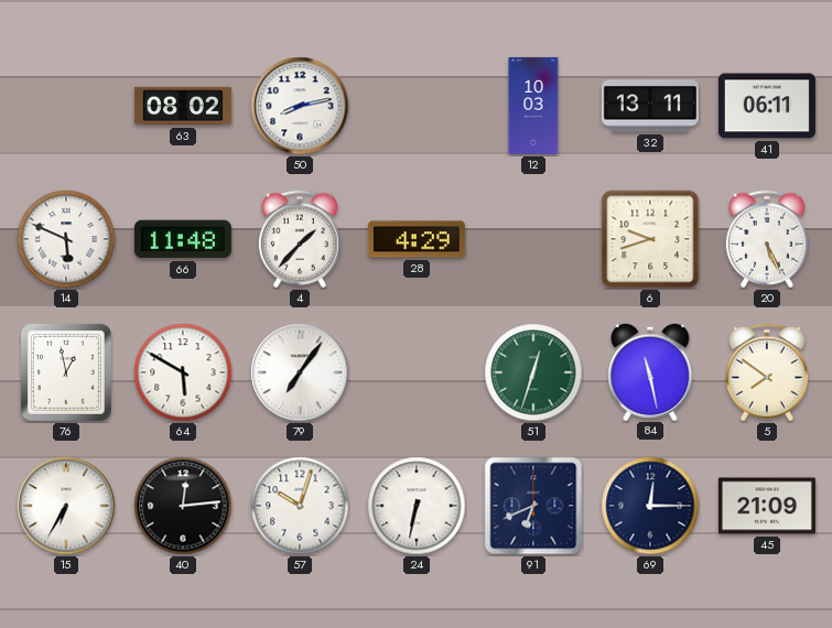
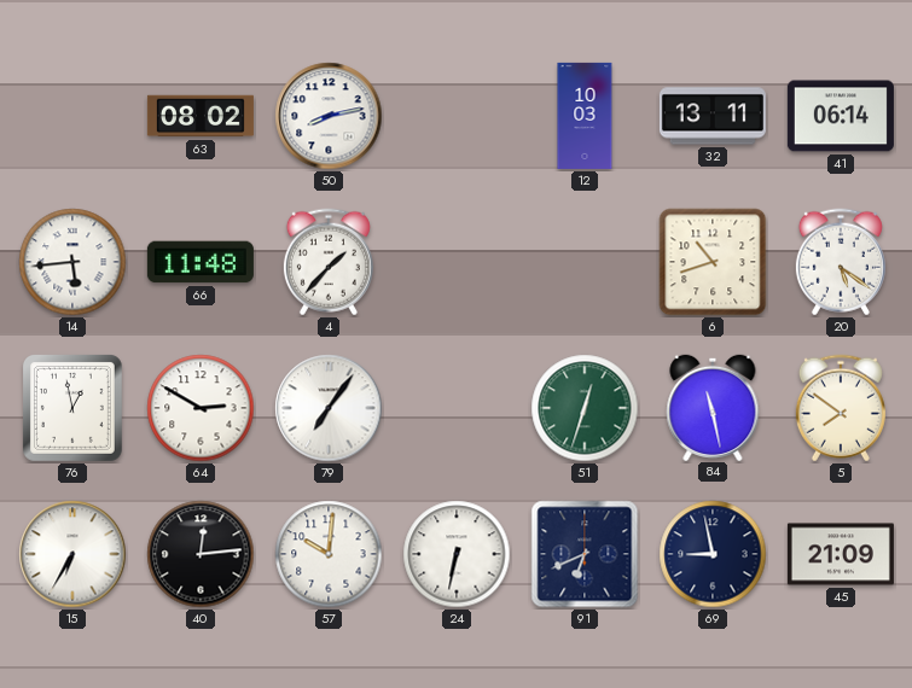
41: 06:11 -> 06:14
14: 5:49 -> 5:44
28: 4:29 -> none
6: 9:42 -> 10:42
20: 5:26 -> 5:21
64: 5:50 -> 2:50
57: 10:03 -> 10:01
69: 12:15 -> 8:58
